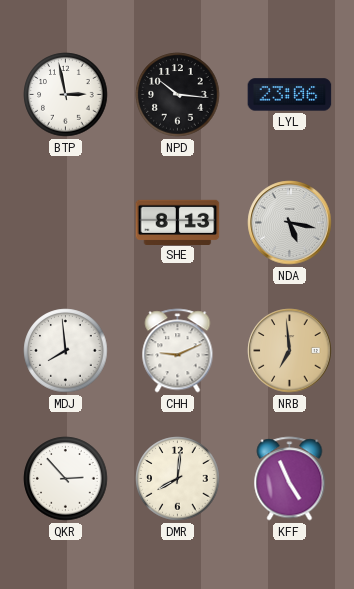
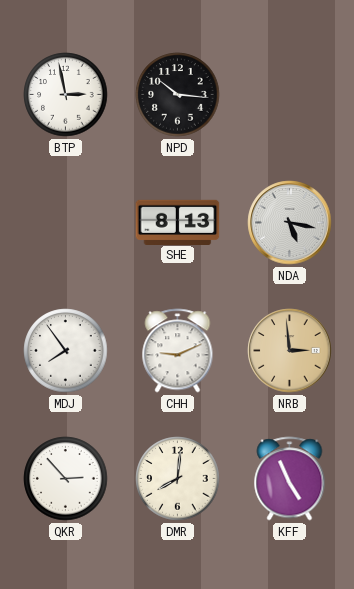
LYL: 23:06 -> none
MDJ: 7:59 -> 7:54
NRB: 6:59 -> 2:59
